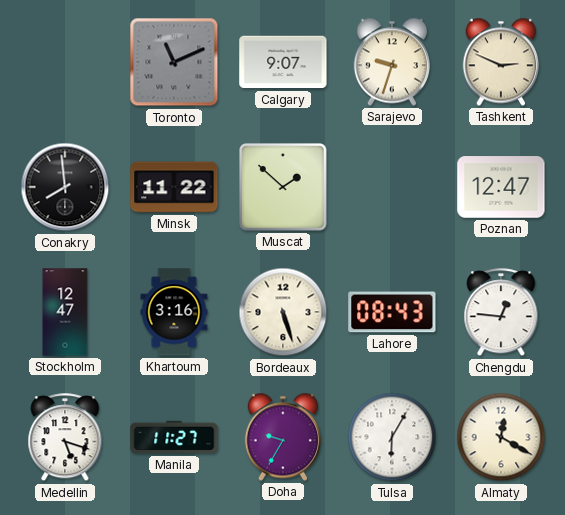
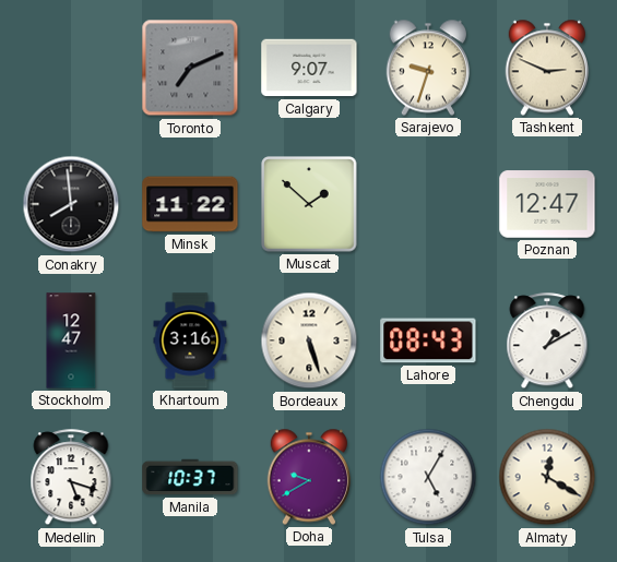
Toronto: 11:11 -> 7:11
Chengdu: 12:46 -> 1:10
Manila: 11:27 -> 10:37
Doha: 9:35 -> 9:40
Tulsa: 6:05 -> 5:05
